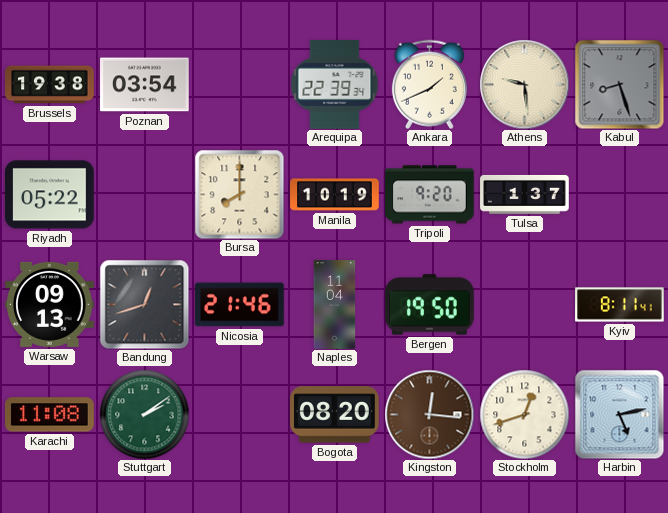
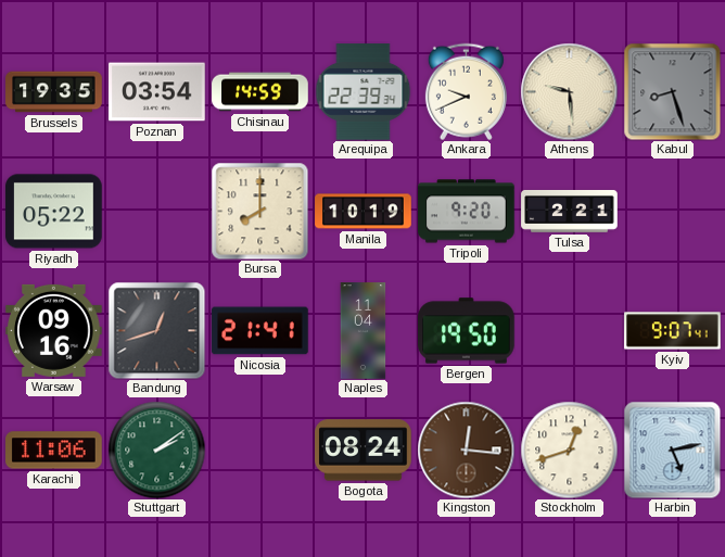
Brussels: 19:38 -> 19:35
Chisinau: none -> 14:59
Ankara: 1:41 -> 9:41
Tulsa: 1:37 -> 2:21
Warsaw: 09:13 -> 09:16
Nicosia: 21:46 -> 21:41
Kyiv: 8:11 -> 9:07
Karachi: 11:08 -> 11:06
Bogota: 08:20 -> 08:24
